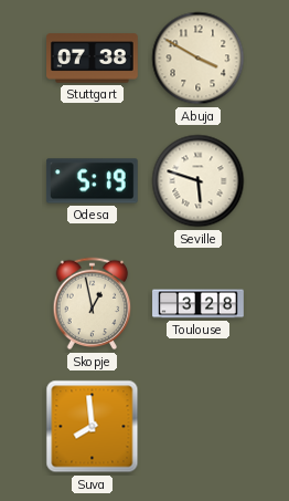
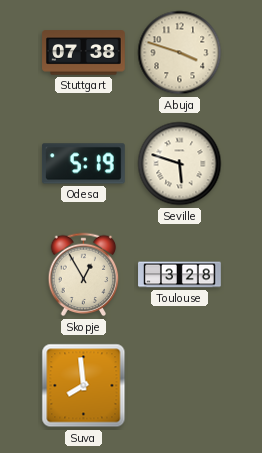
Abuja: 3:50 -> 3:48
Skopje: 12:58 -> 12:55
